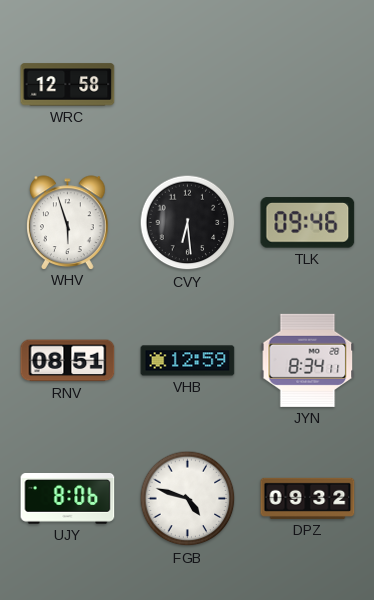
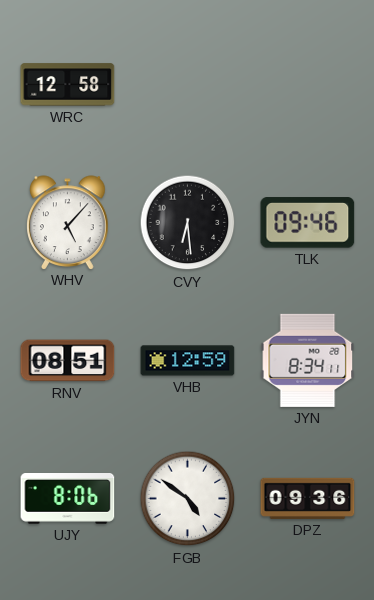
WHV: 5:57 -> 5:07
FGB: 4:48 -> 4:51
DPZ: 09:32 -> 09:36
